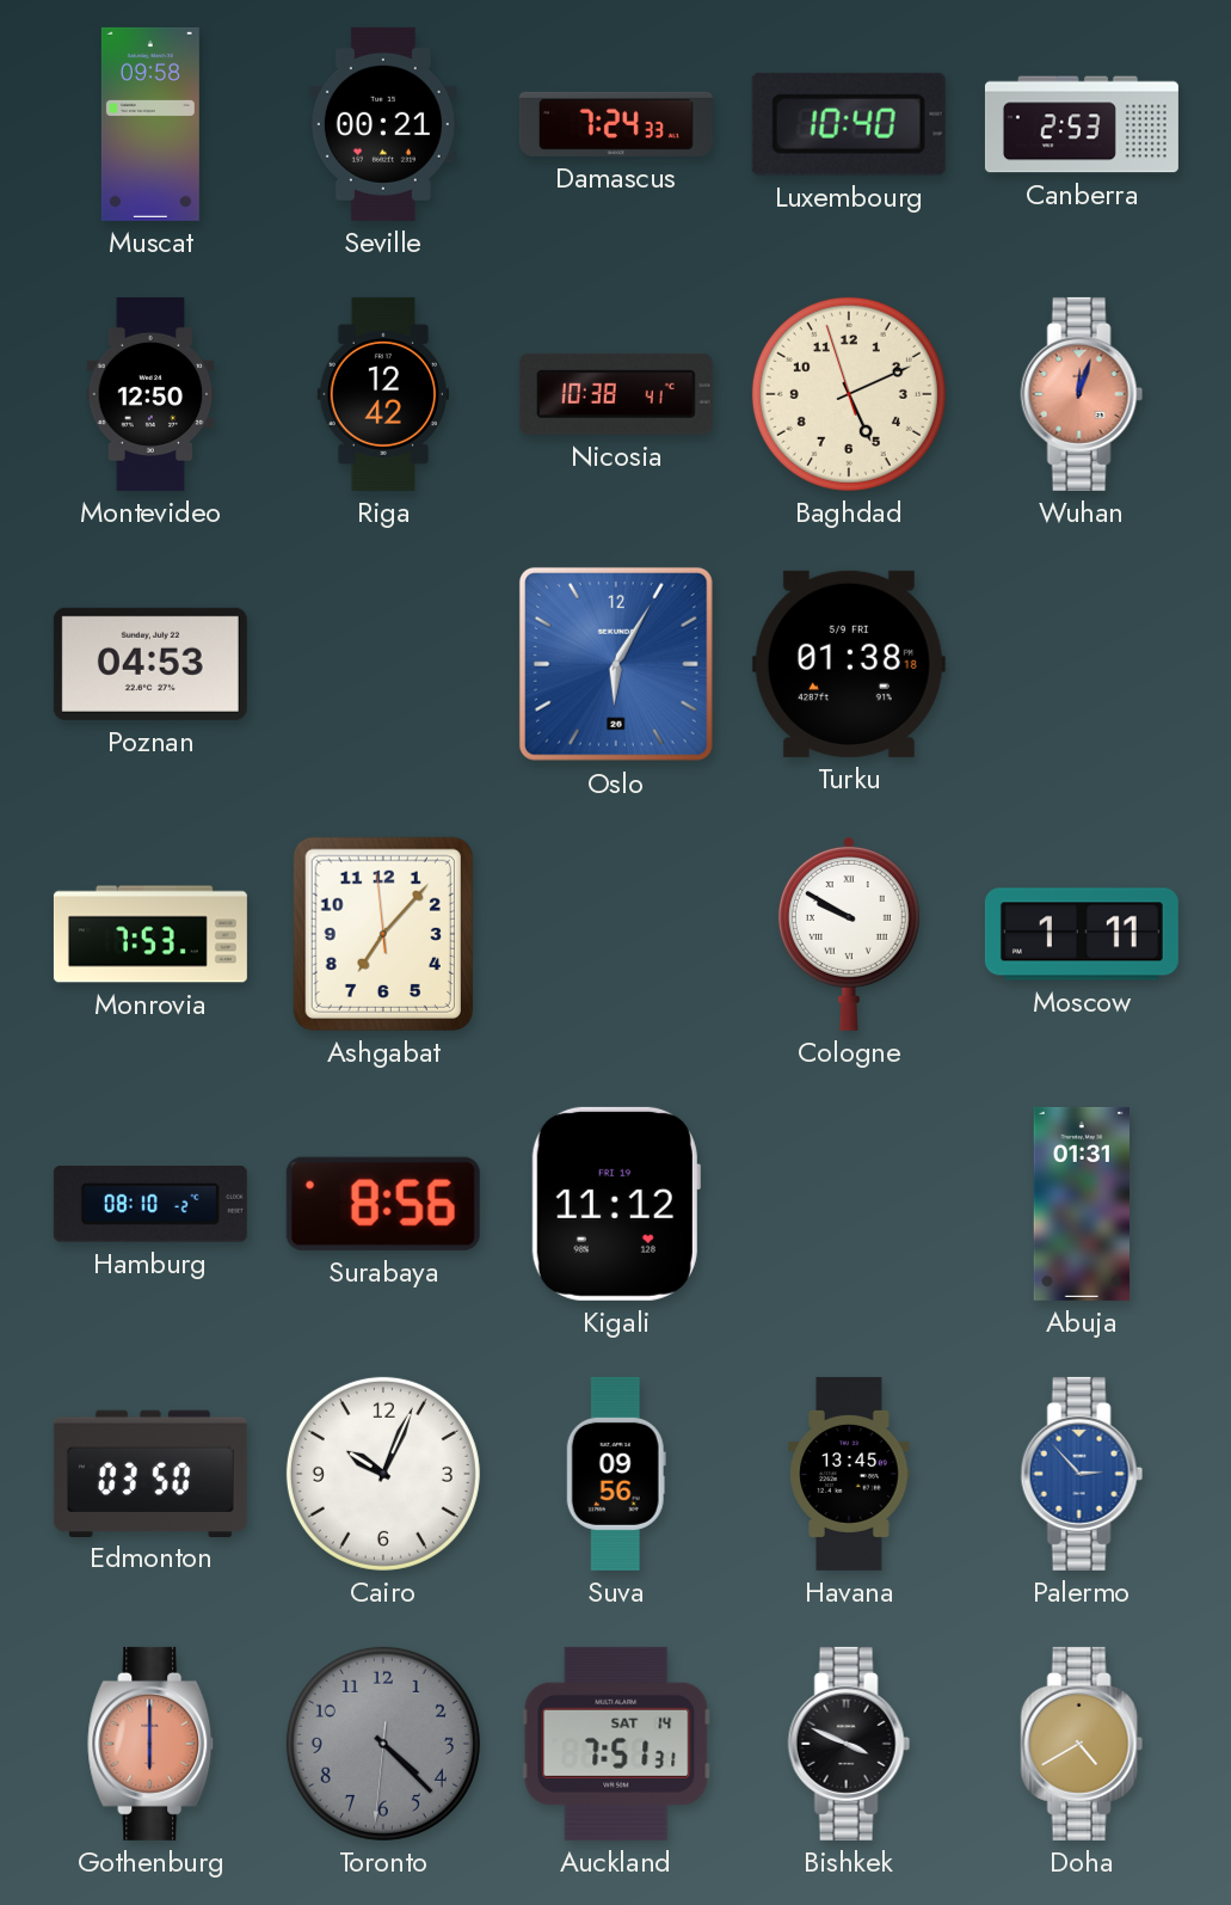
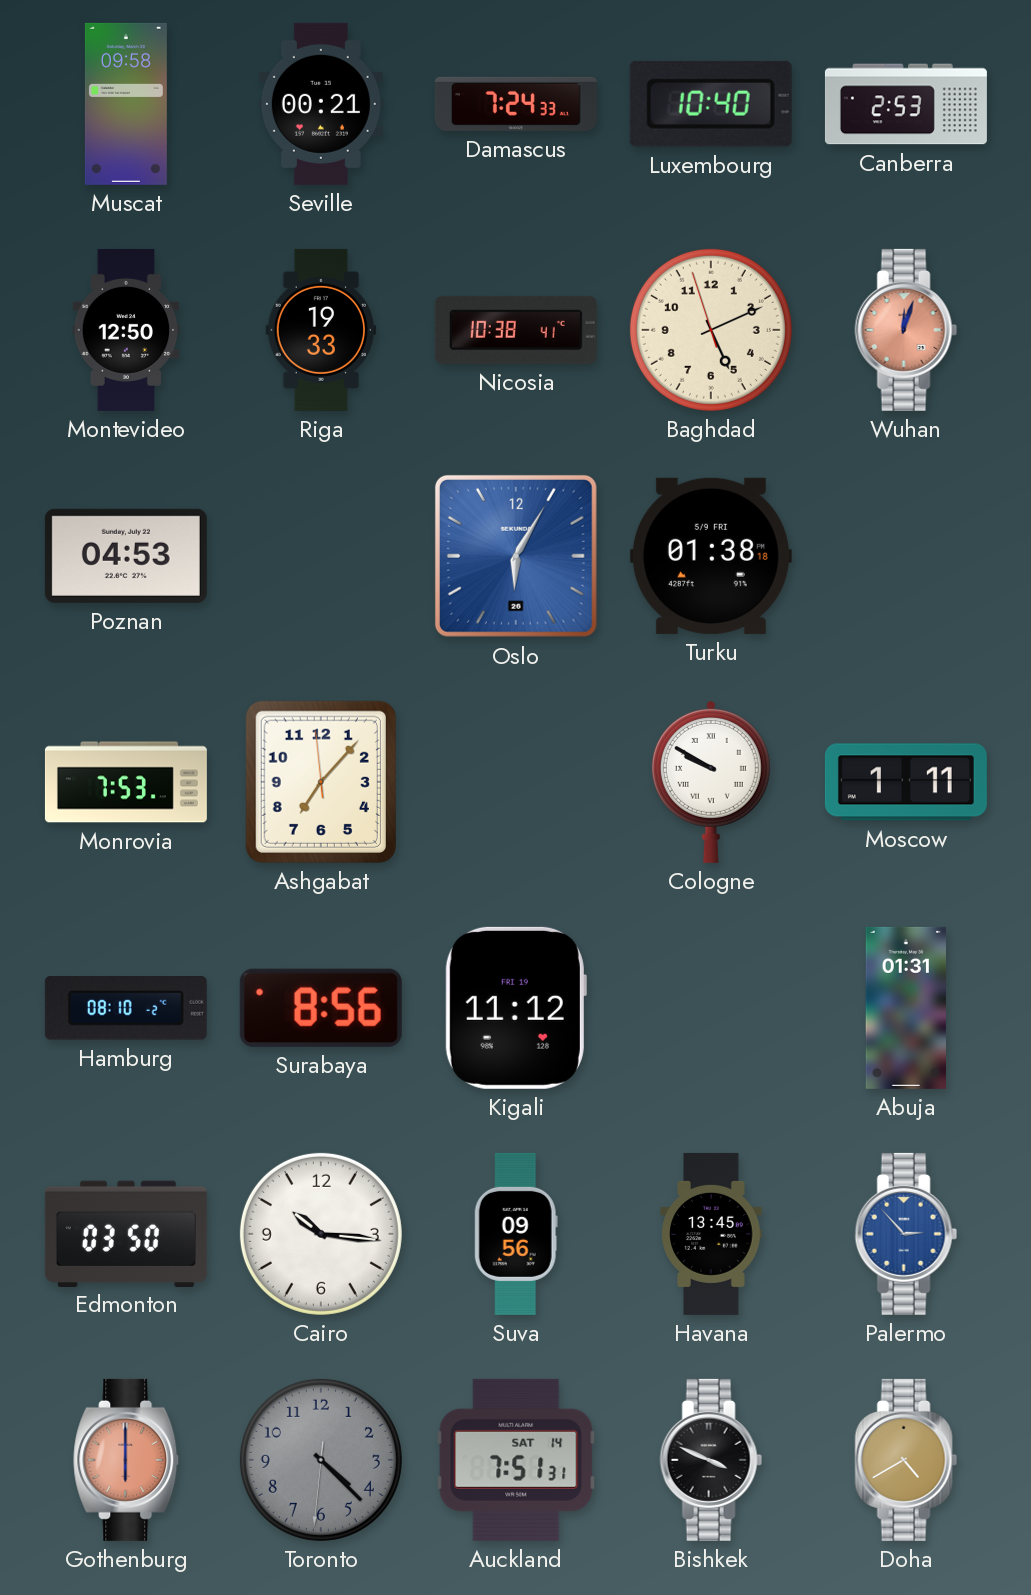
Riga: 12:42 -> 19:33
Cairo: 10:04 -> 10:16
